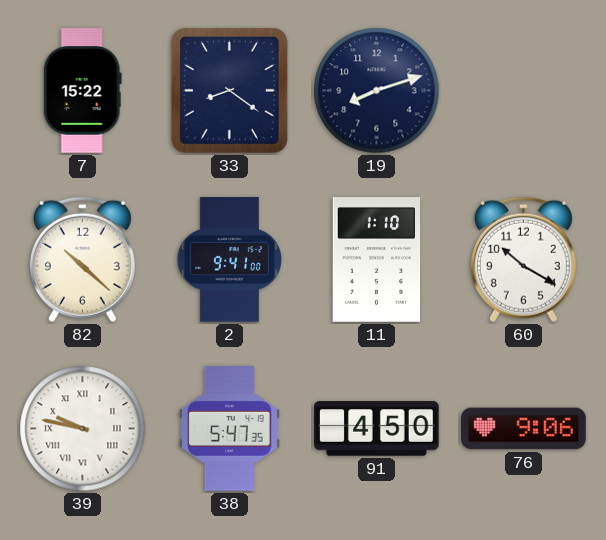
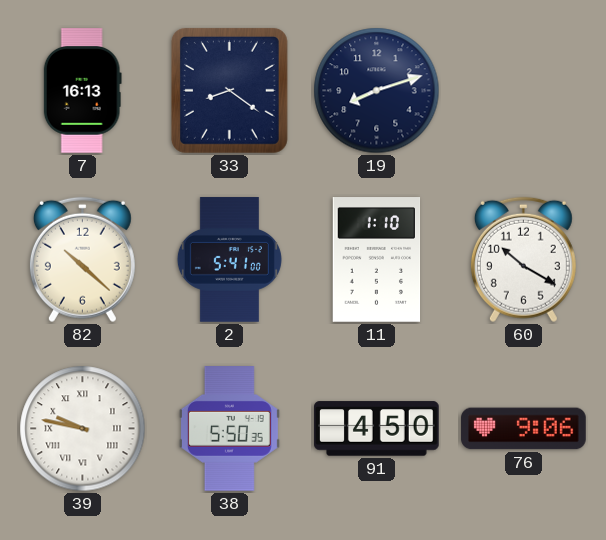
7: 15:22 -> 16:13
2: 9:41 -> 5:41
38: 5:47 -> 5:50
